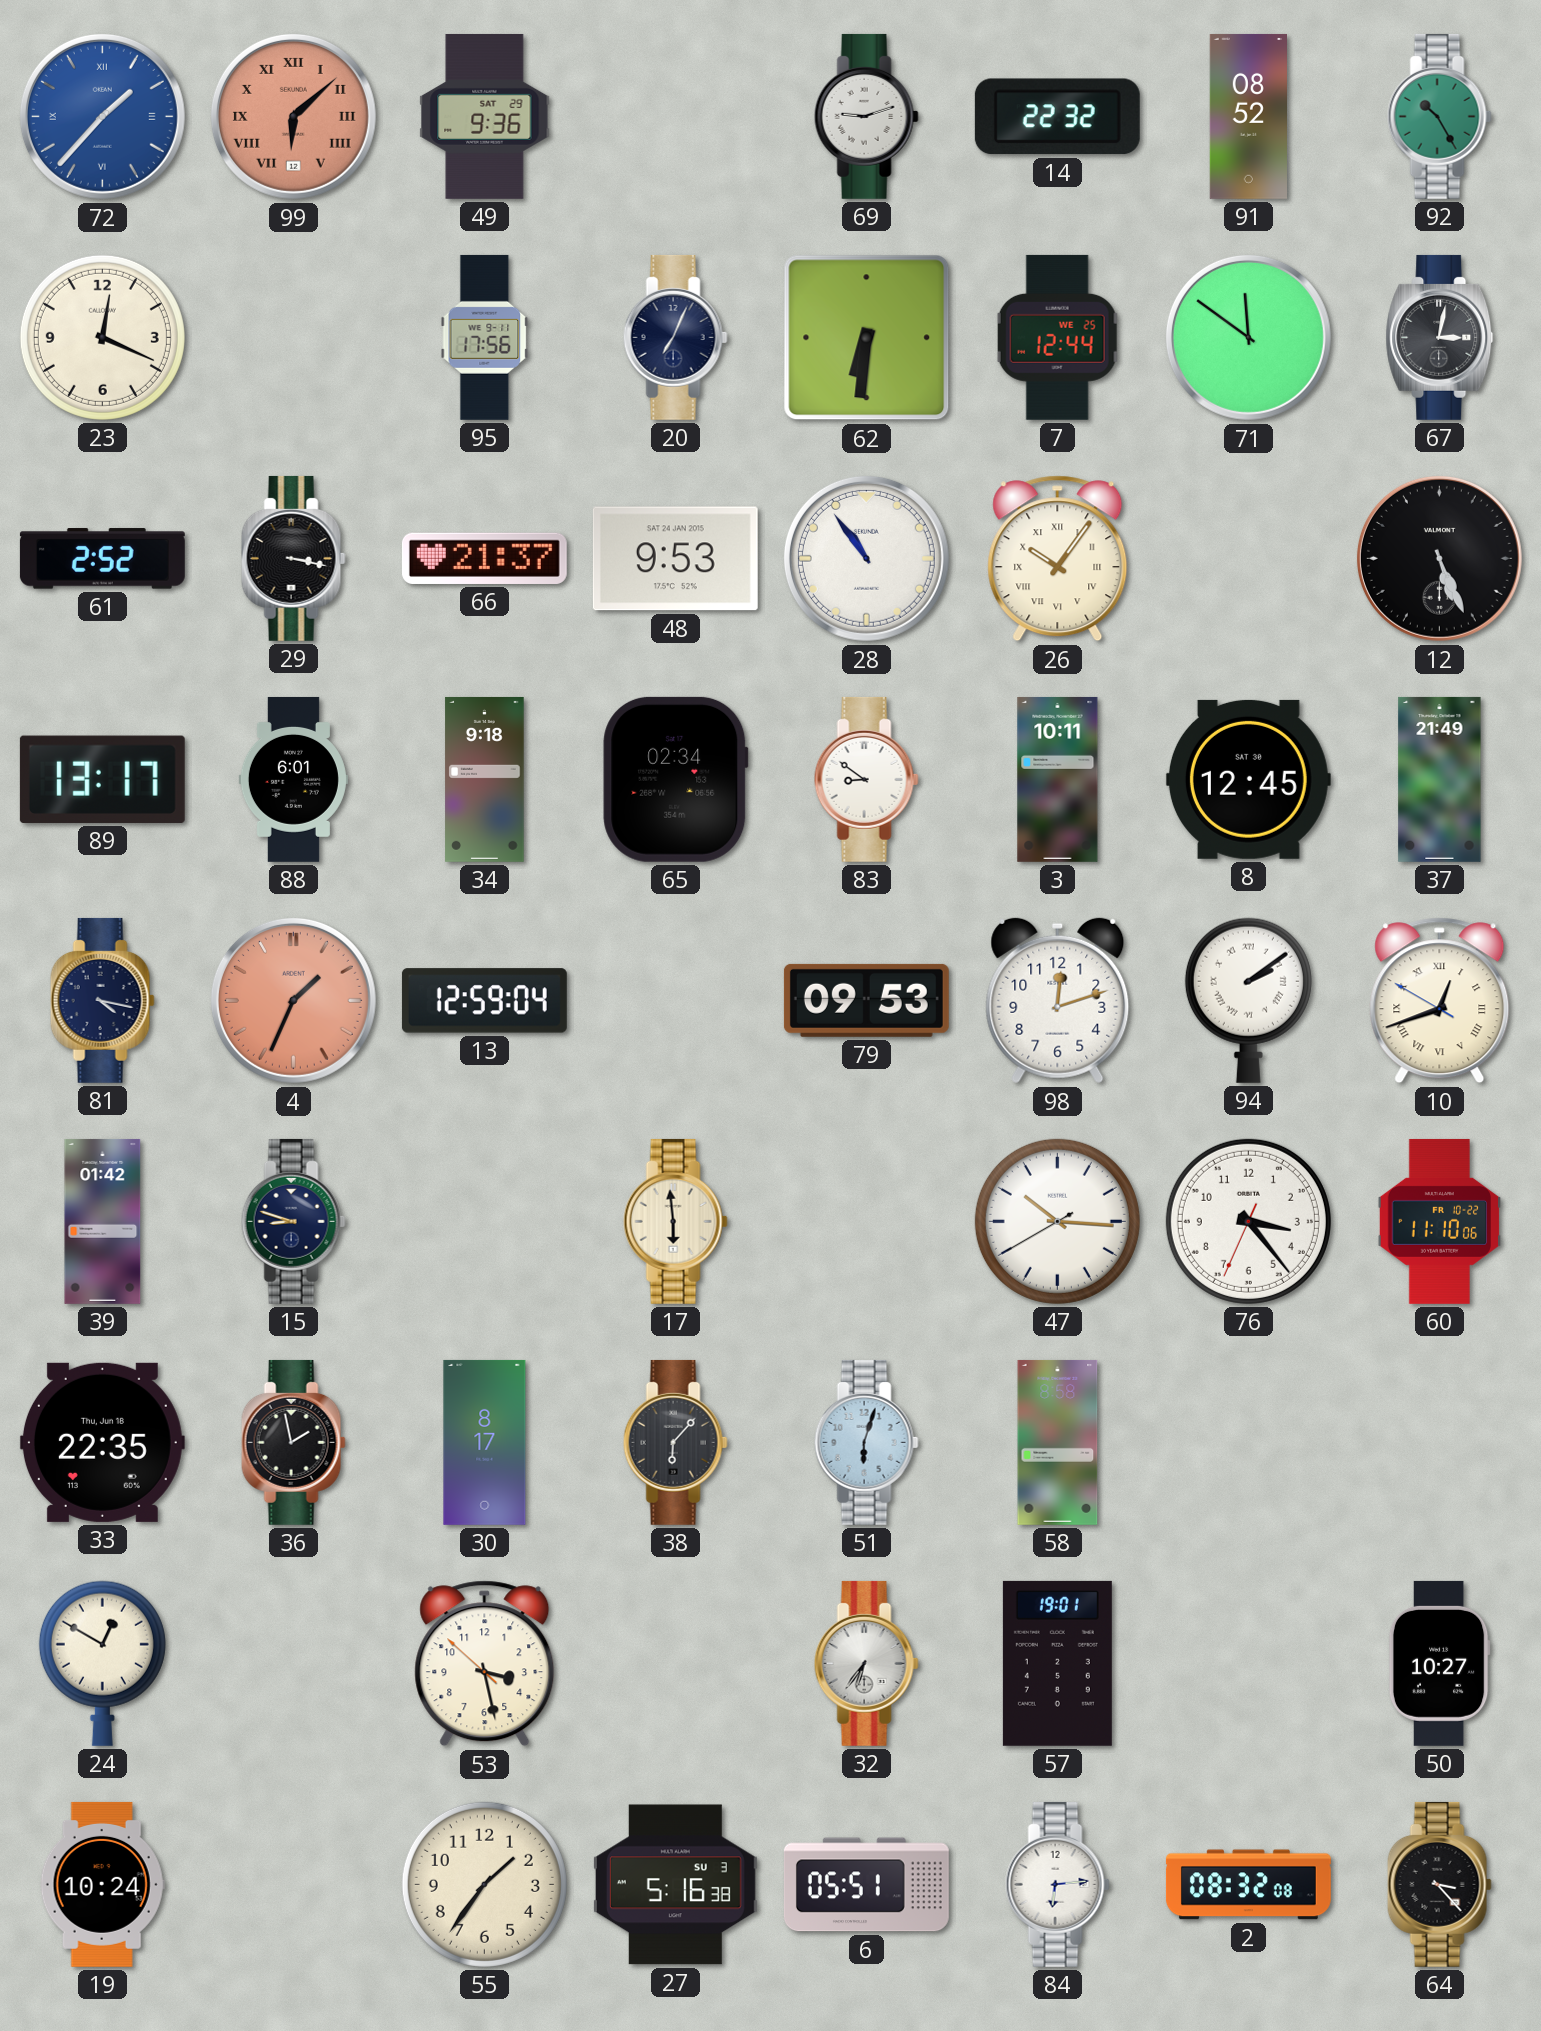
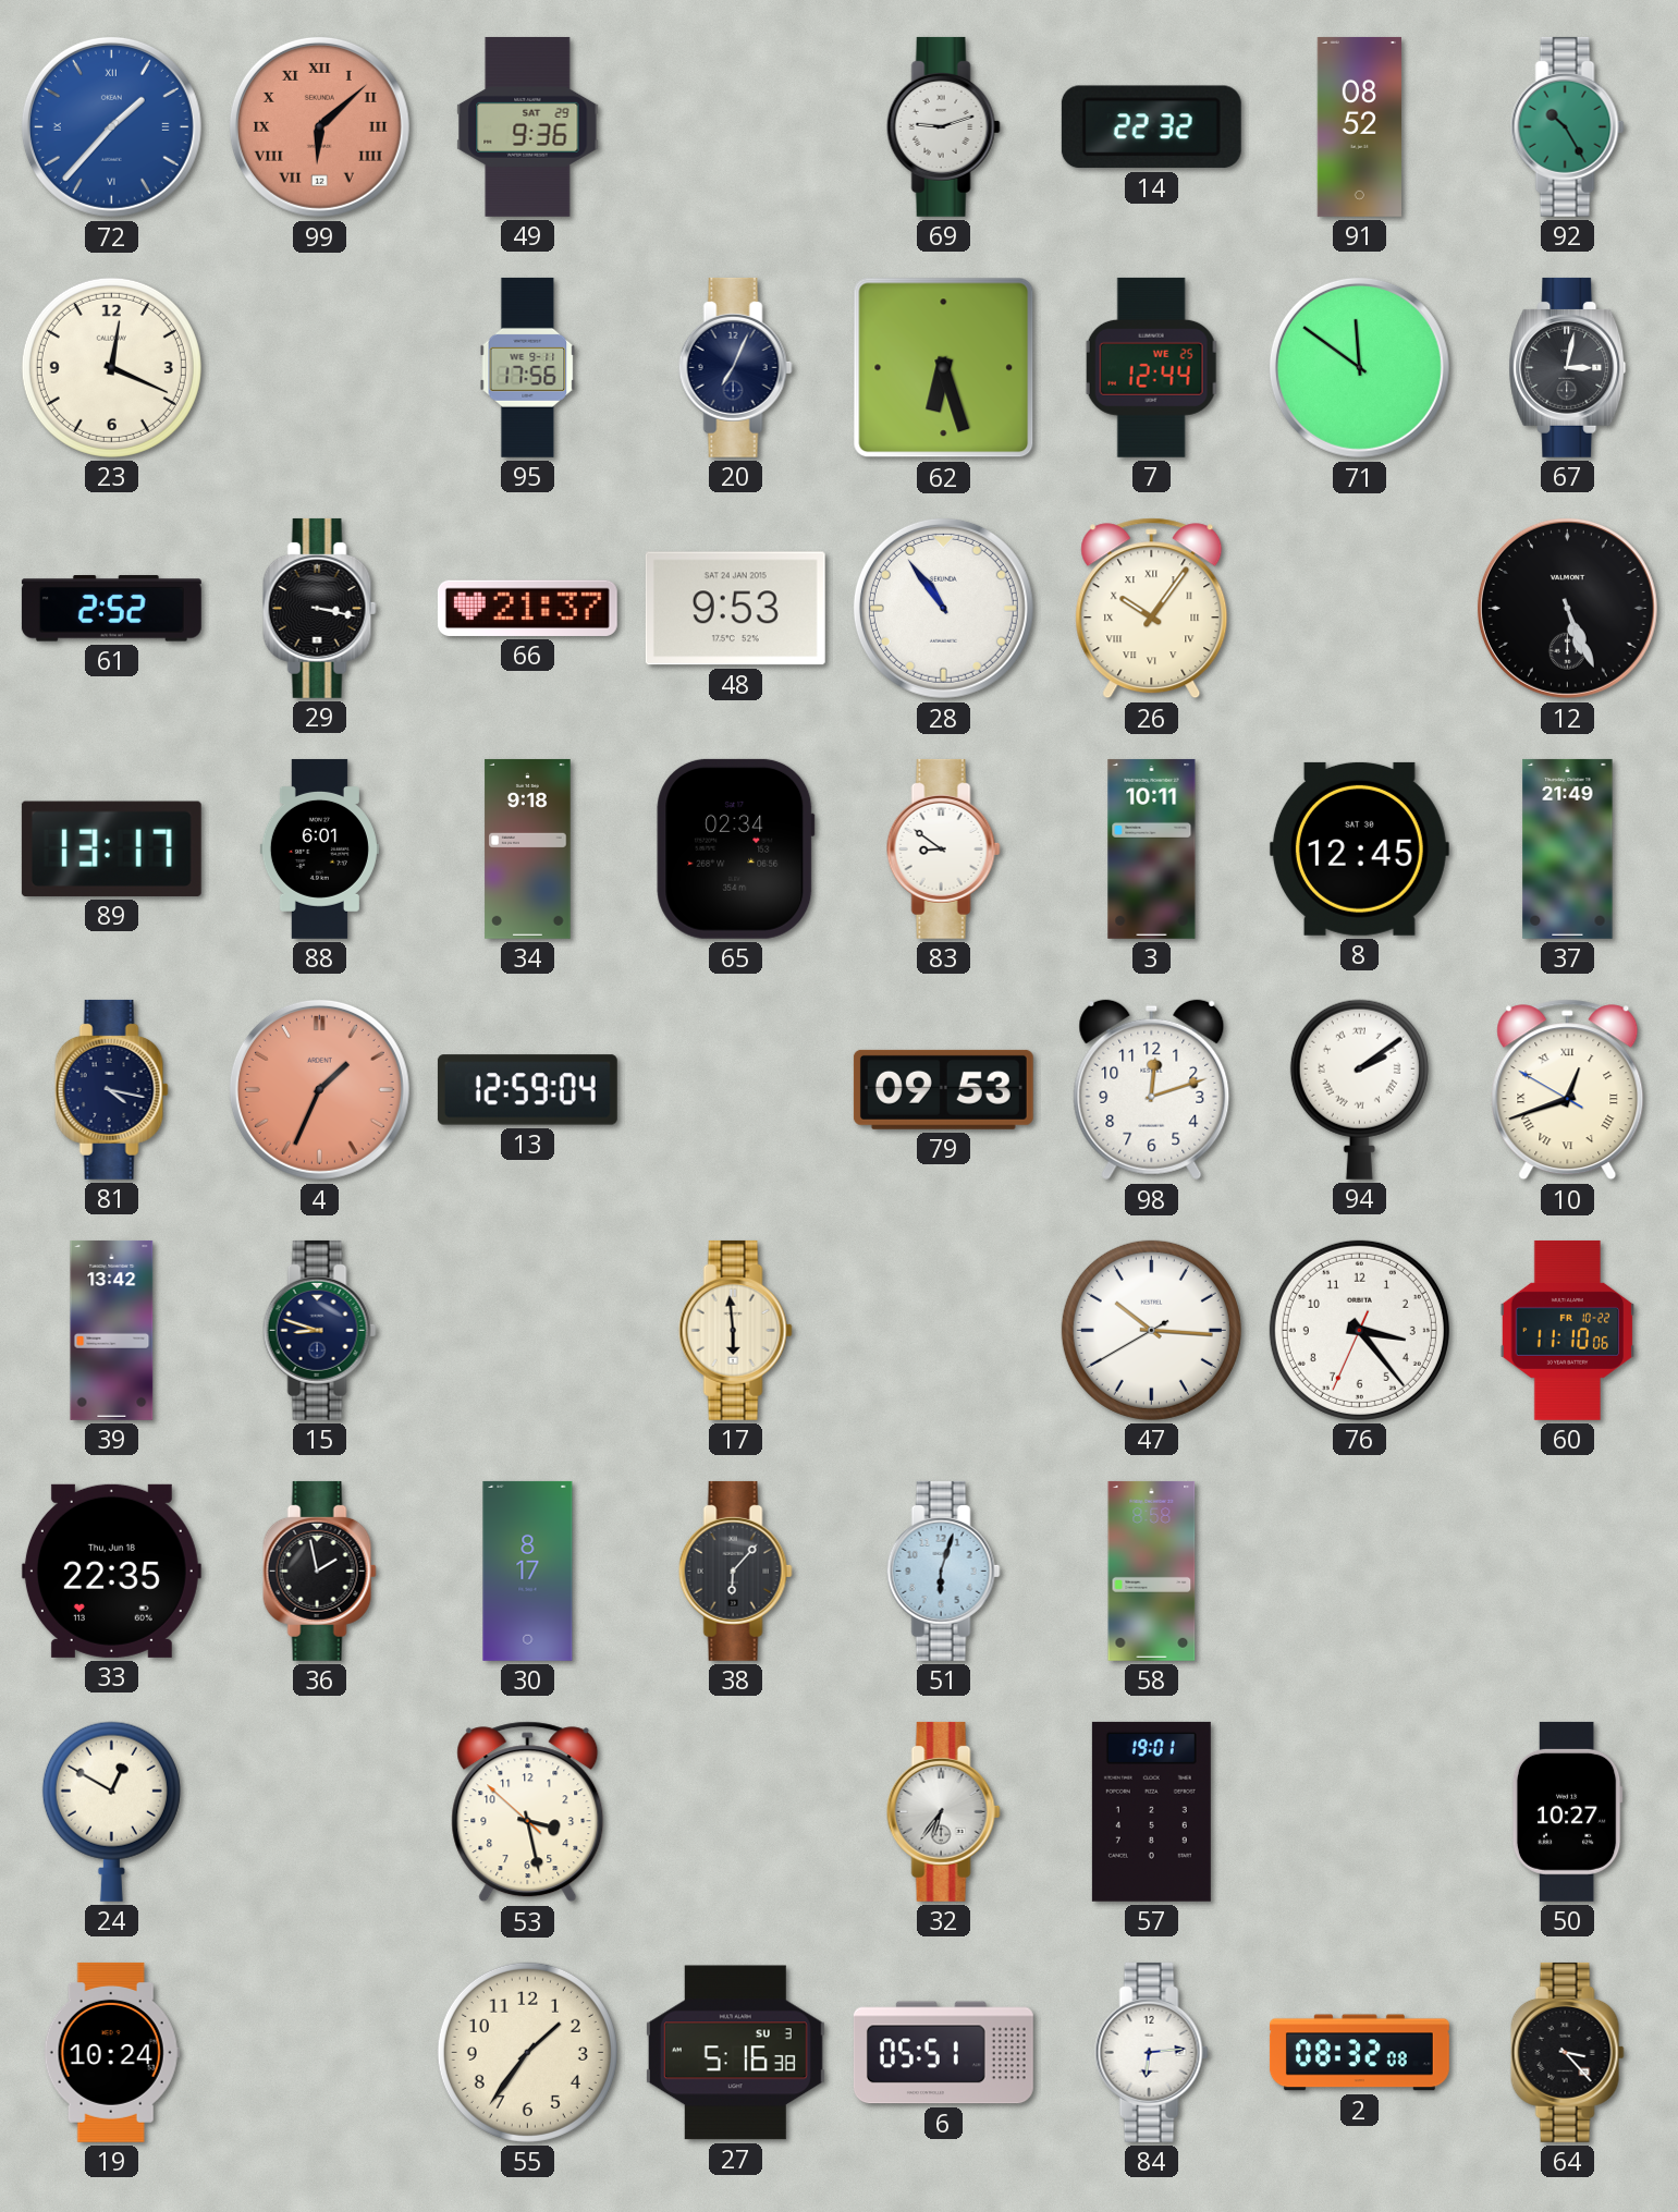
62: 6:31 -> 6:27
39: 01:42 -> 13:42
